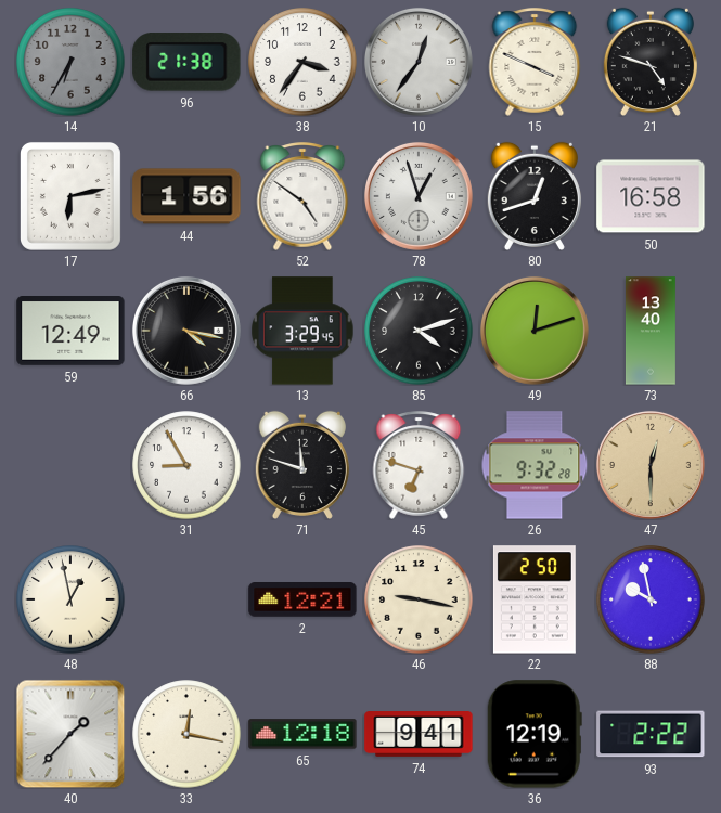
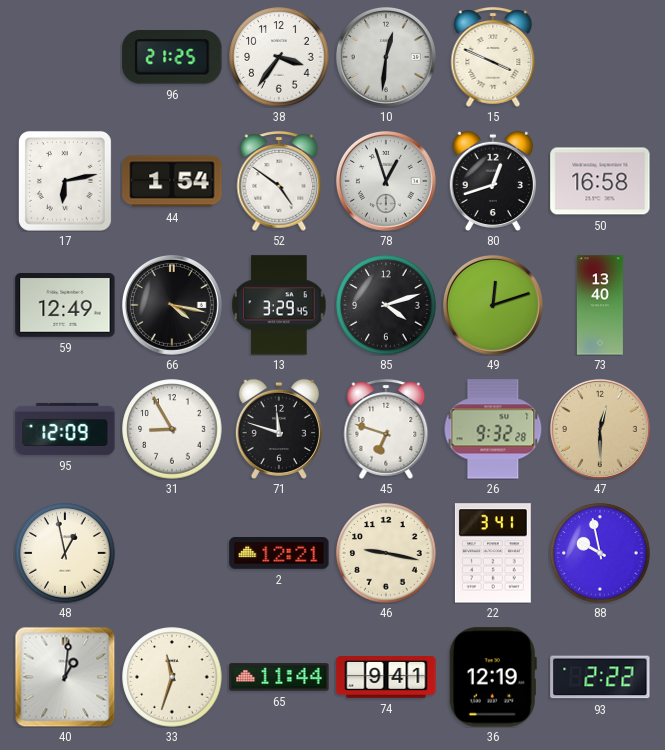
14: 6:35 -> none
96: 21:38 -> 21:25
10: 12:36 -> 12:31
21: 4:48 -> none
44: 1:56 -> 1:54
95: none -> 12:09
22: 2:50 -> 3:41
40: 1:37 -> 1:01
33: 12:17 -> 11:33
65: 12:18 -> 11:44
